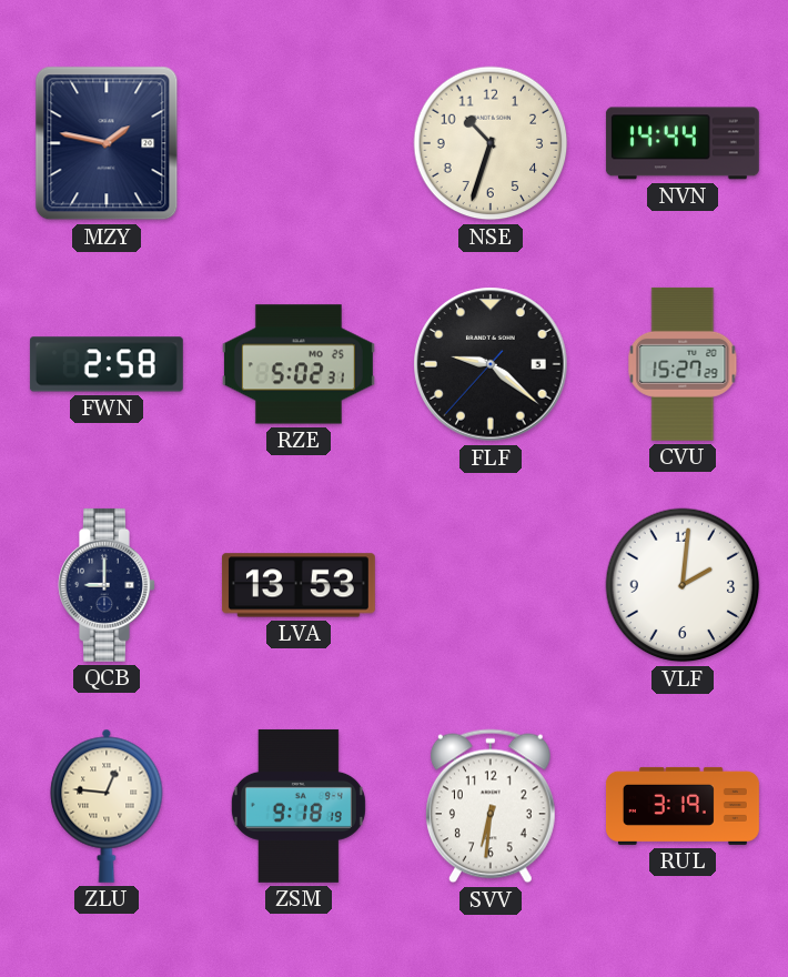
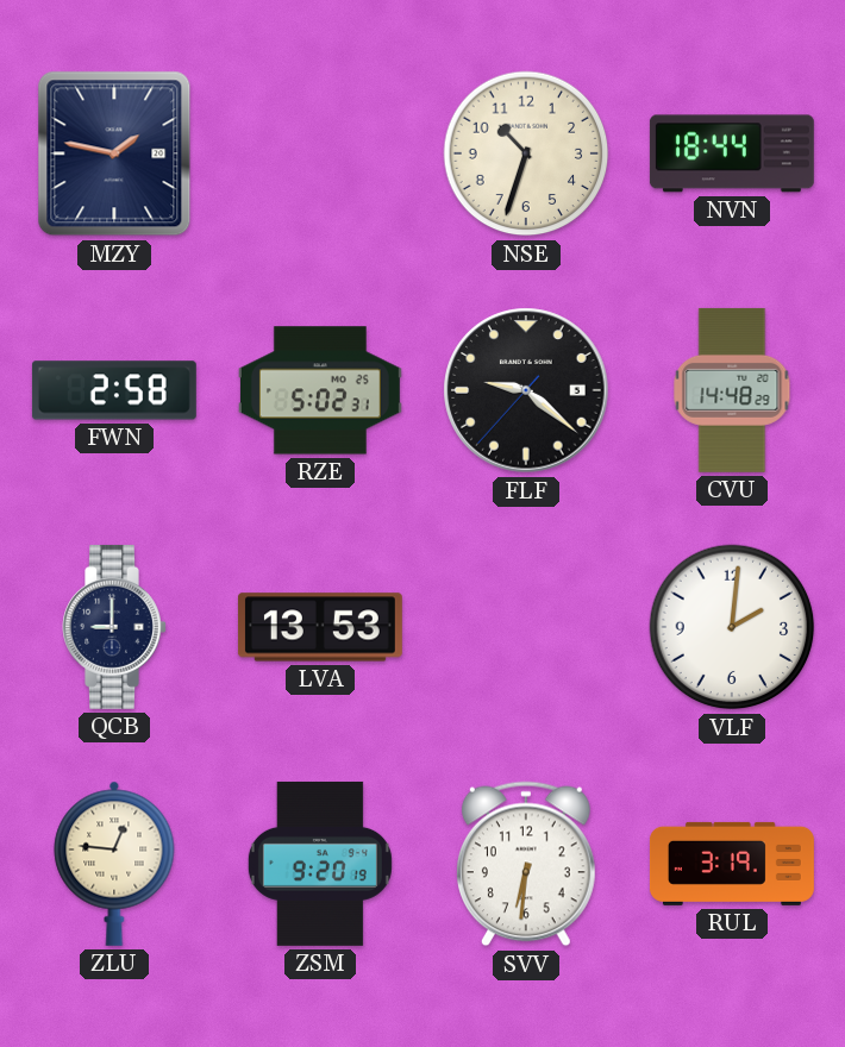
NVN: 14:44 -> 18:44
CVU: 15:27 -> 14:48
ZSM: 9:18 -> 9:20
